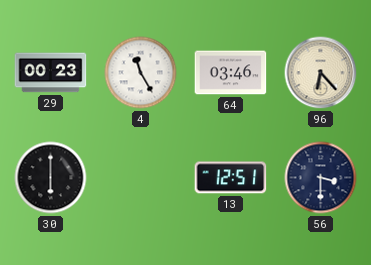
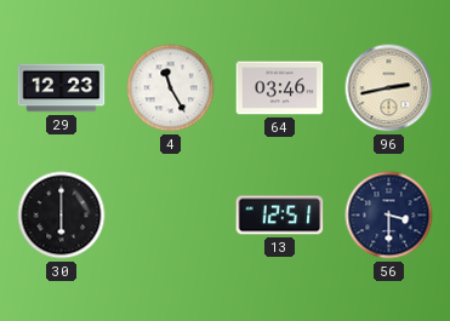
29: 00:23 -> 12:23
96: 6:23 -> 2:43
